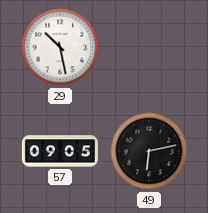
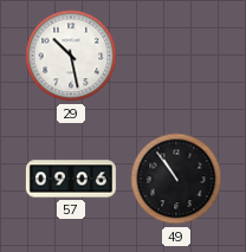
57: 09:05 -> 09:06
49: 6:13 -> 10:54
